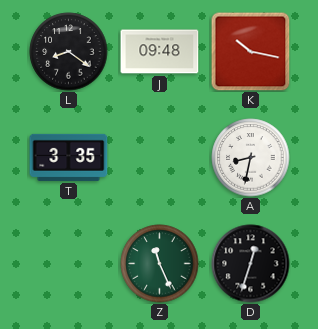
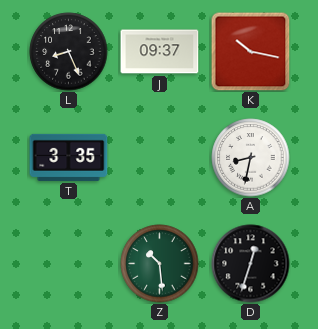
L: 8:21 -> 8:26
J: 09:48 -> 09:37
Z: 11:26 -> 10:29
